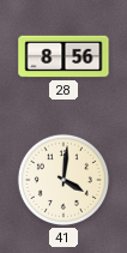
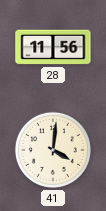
28: 8:56 -> 11:56
